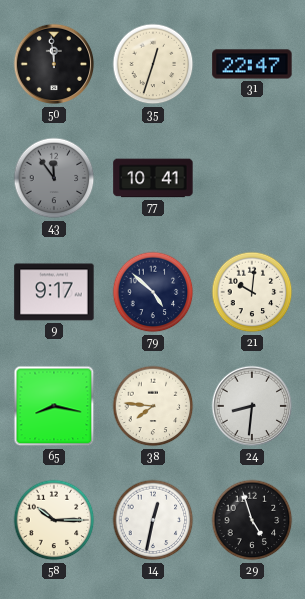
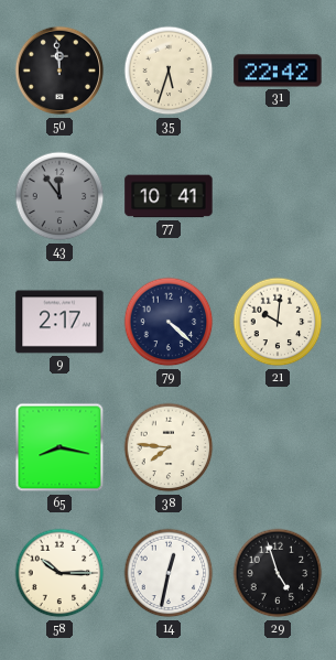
35: 12:33 -> 5:33
31: 22:47 -> 22:42
9: 9:17 -> 2:17
79: 4:52 -> 4:22
24: 8:31 -> none
